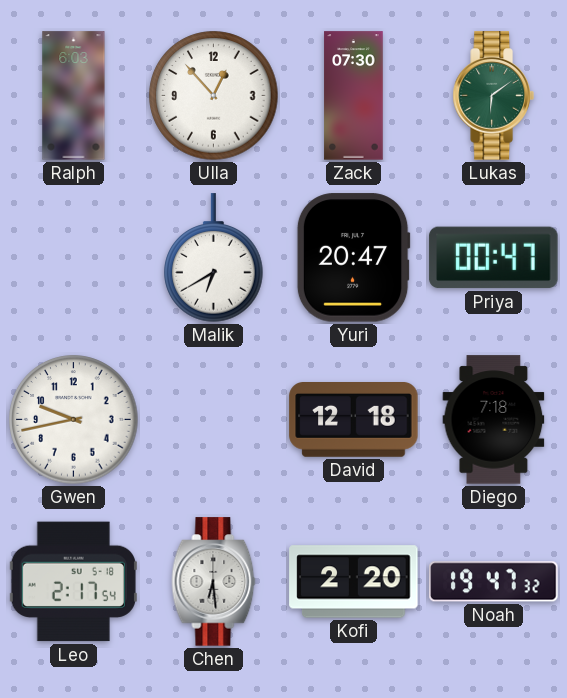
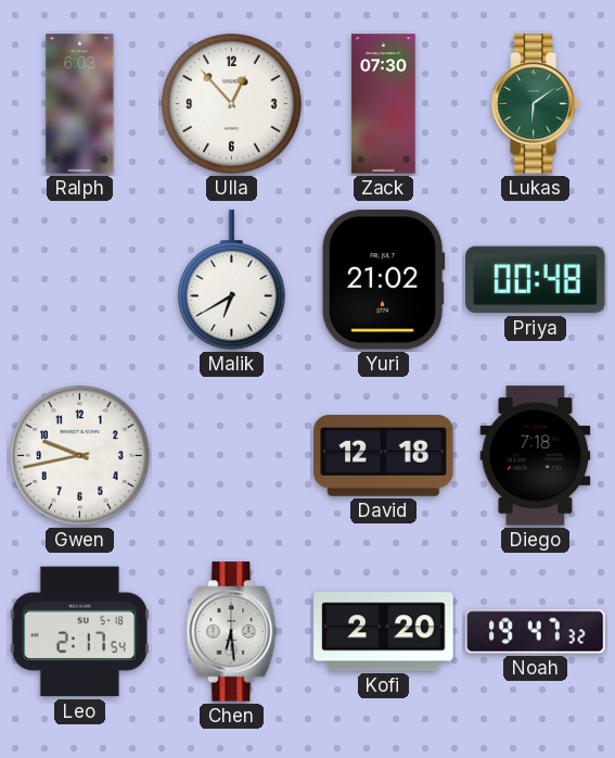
Yuri: 20:47 -> 21:02
Priya: 00:47 -> 00:48
